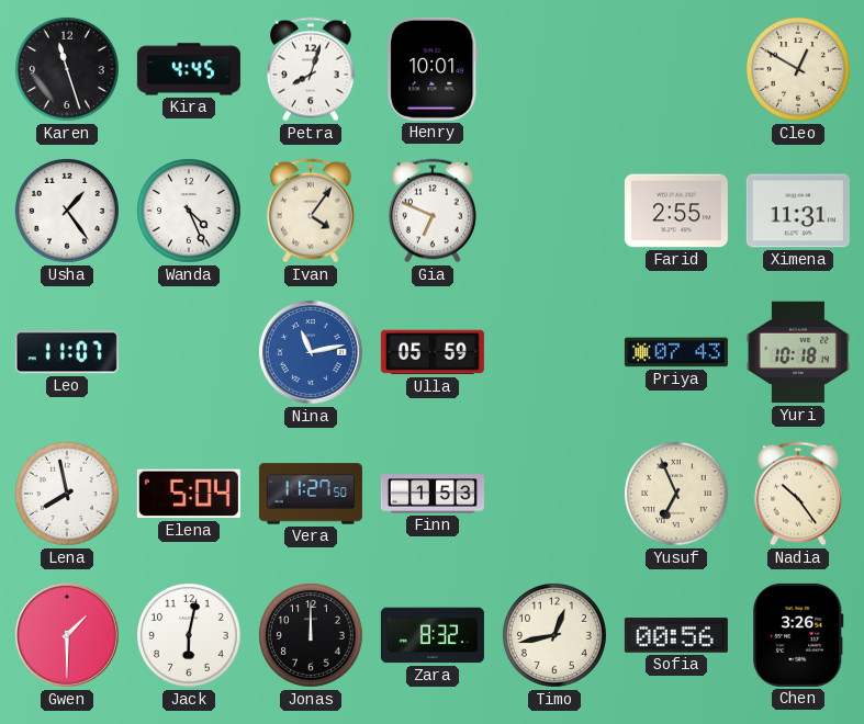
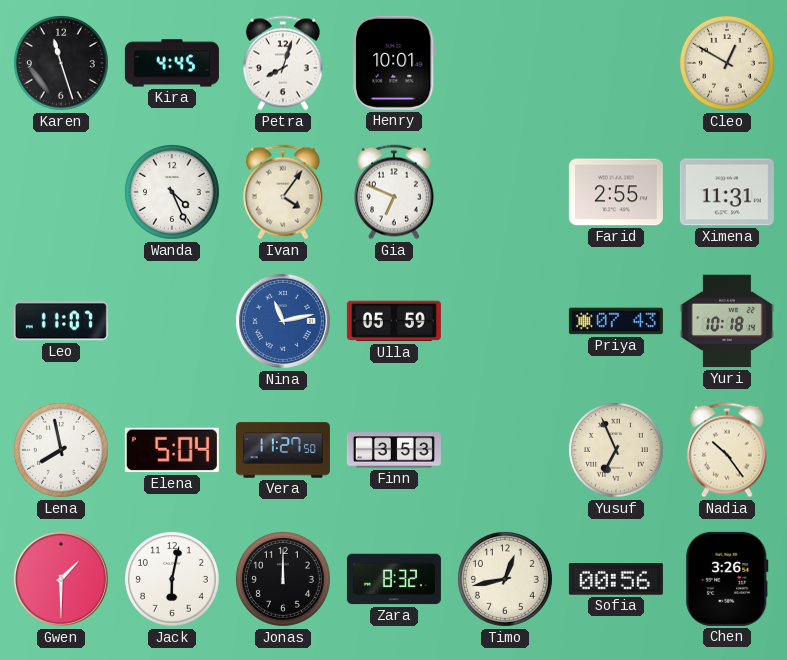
Usha: 1:24 -> none
Finn: 1:53 -> 3:53
